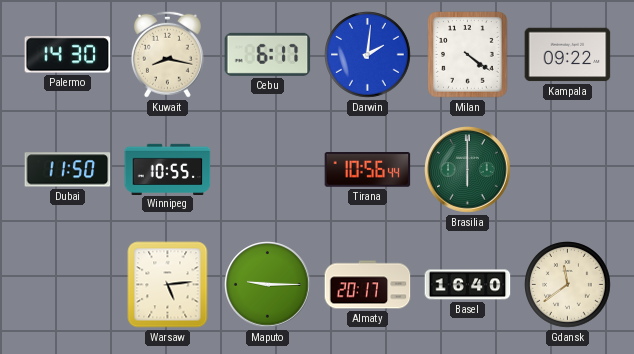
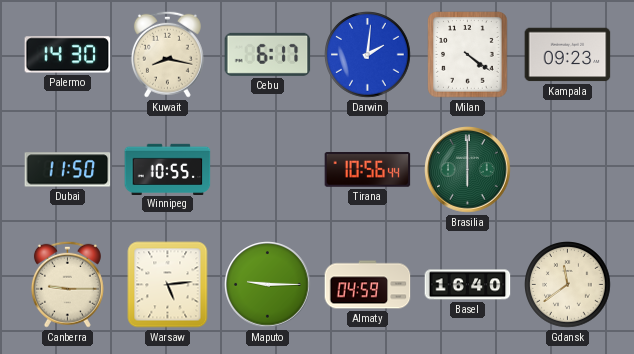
Kampala: 09:22 -> 09:23
Canberra: none -> 9:15
Almaty: 20:17 -> 04:59
